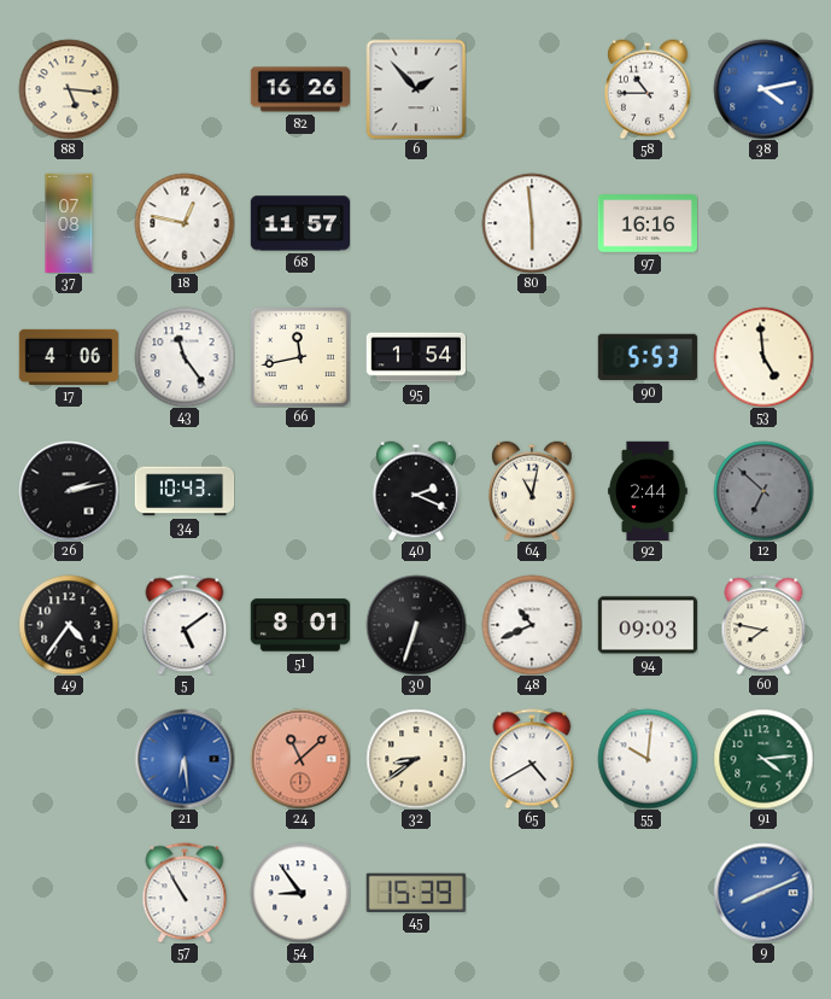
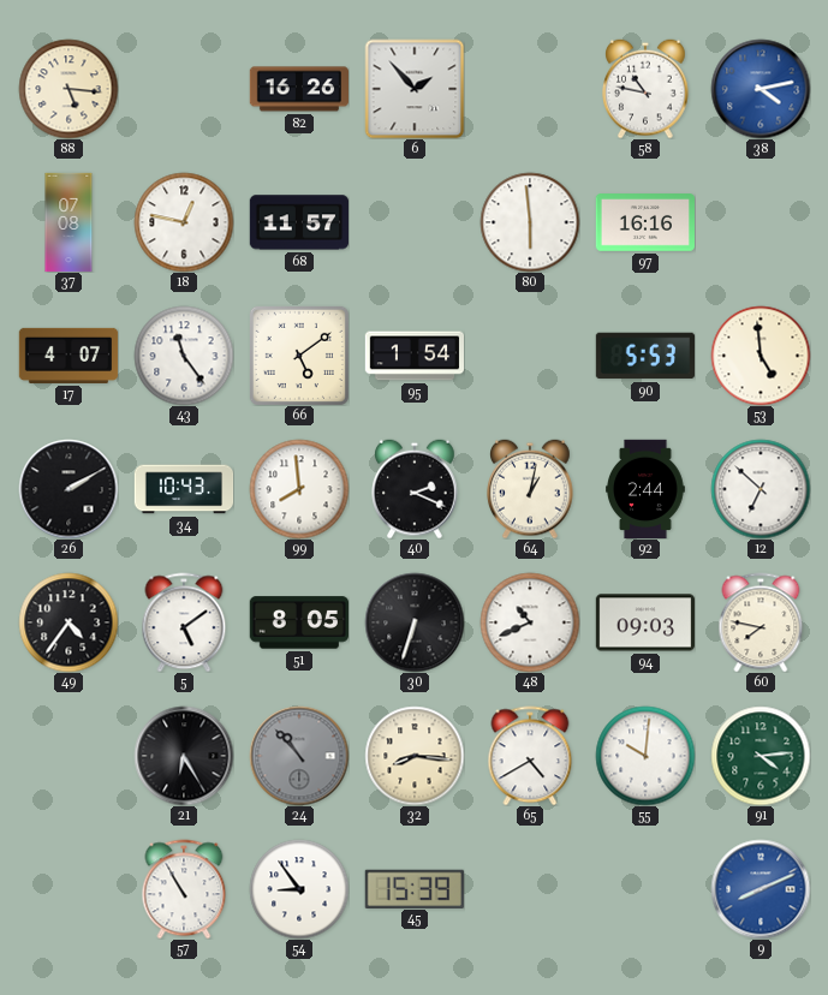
58: 10:45 -> 10:47
17: 4:06 -> 4:07
66: 11:43 -> 5:09
26: 2:13 -> 2:10
99: none -> 7:59
64: 11:02 -> 1:02
12 dial: grey -> white
51: 8:01 -> 8:05
21: 6:29 -> 6:25
21 dial: blue -> black
24: 11:08 -> 10:53
24 dial: salmon -> grey
32: 8:39 -> 8:16
